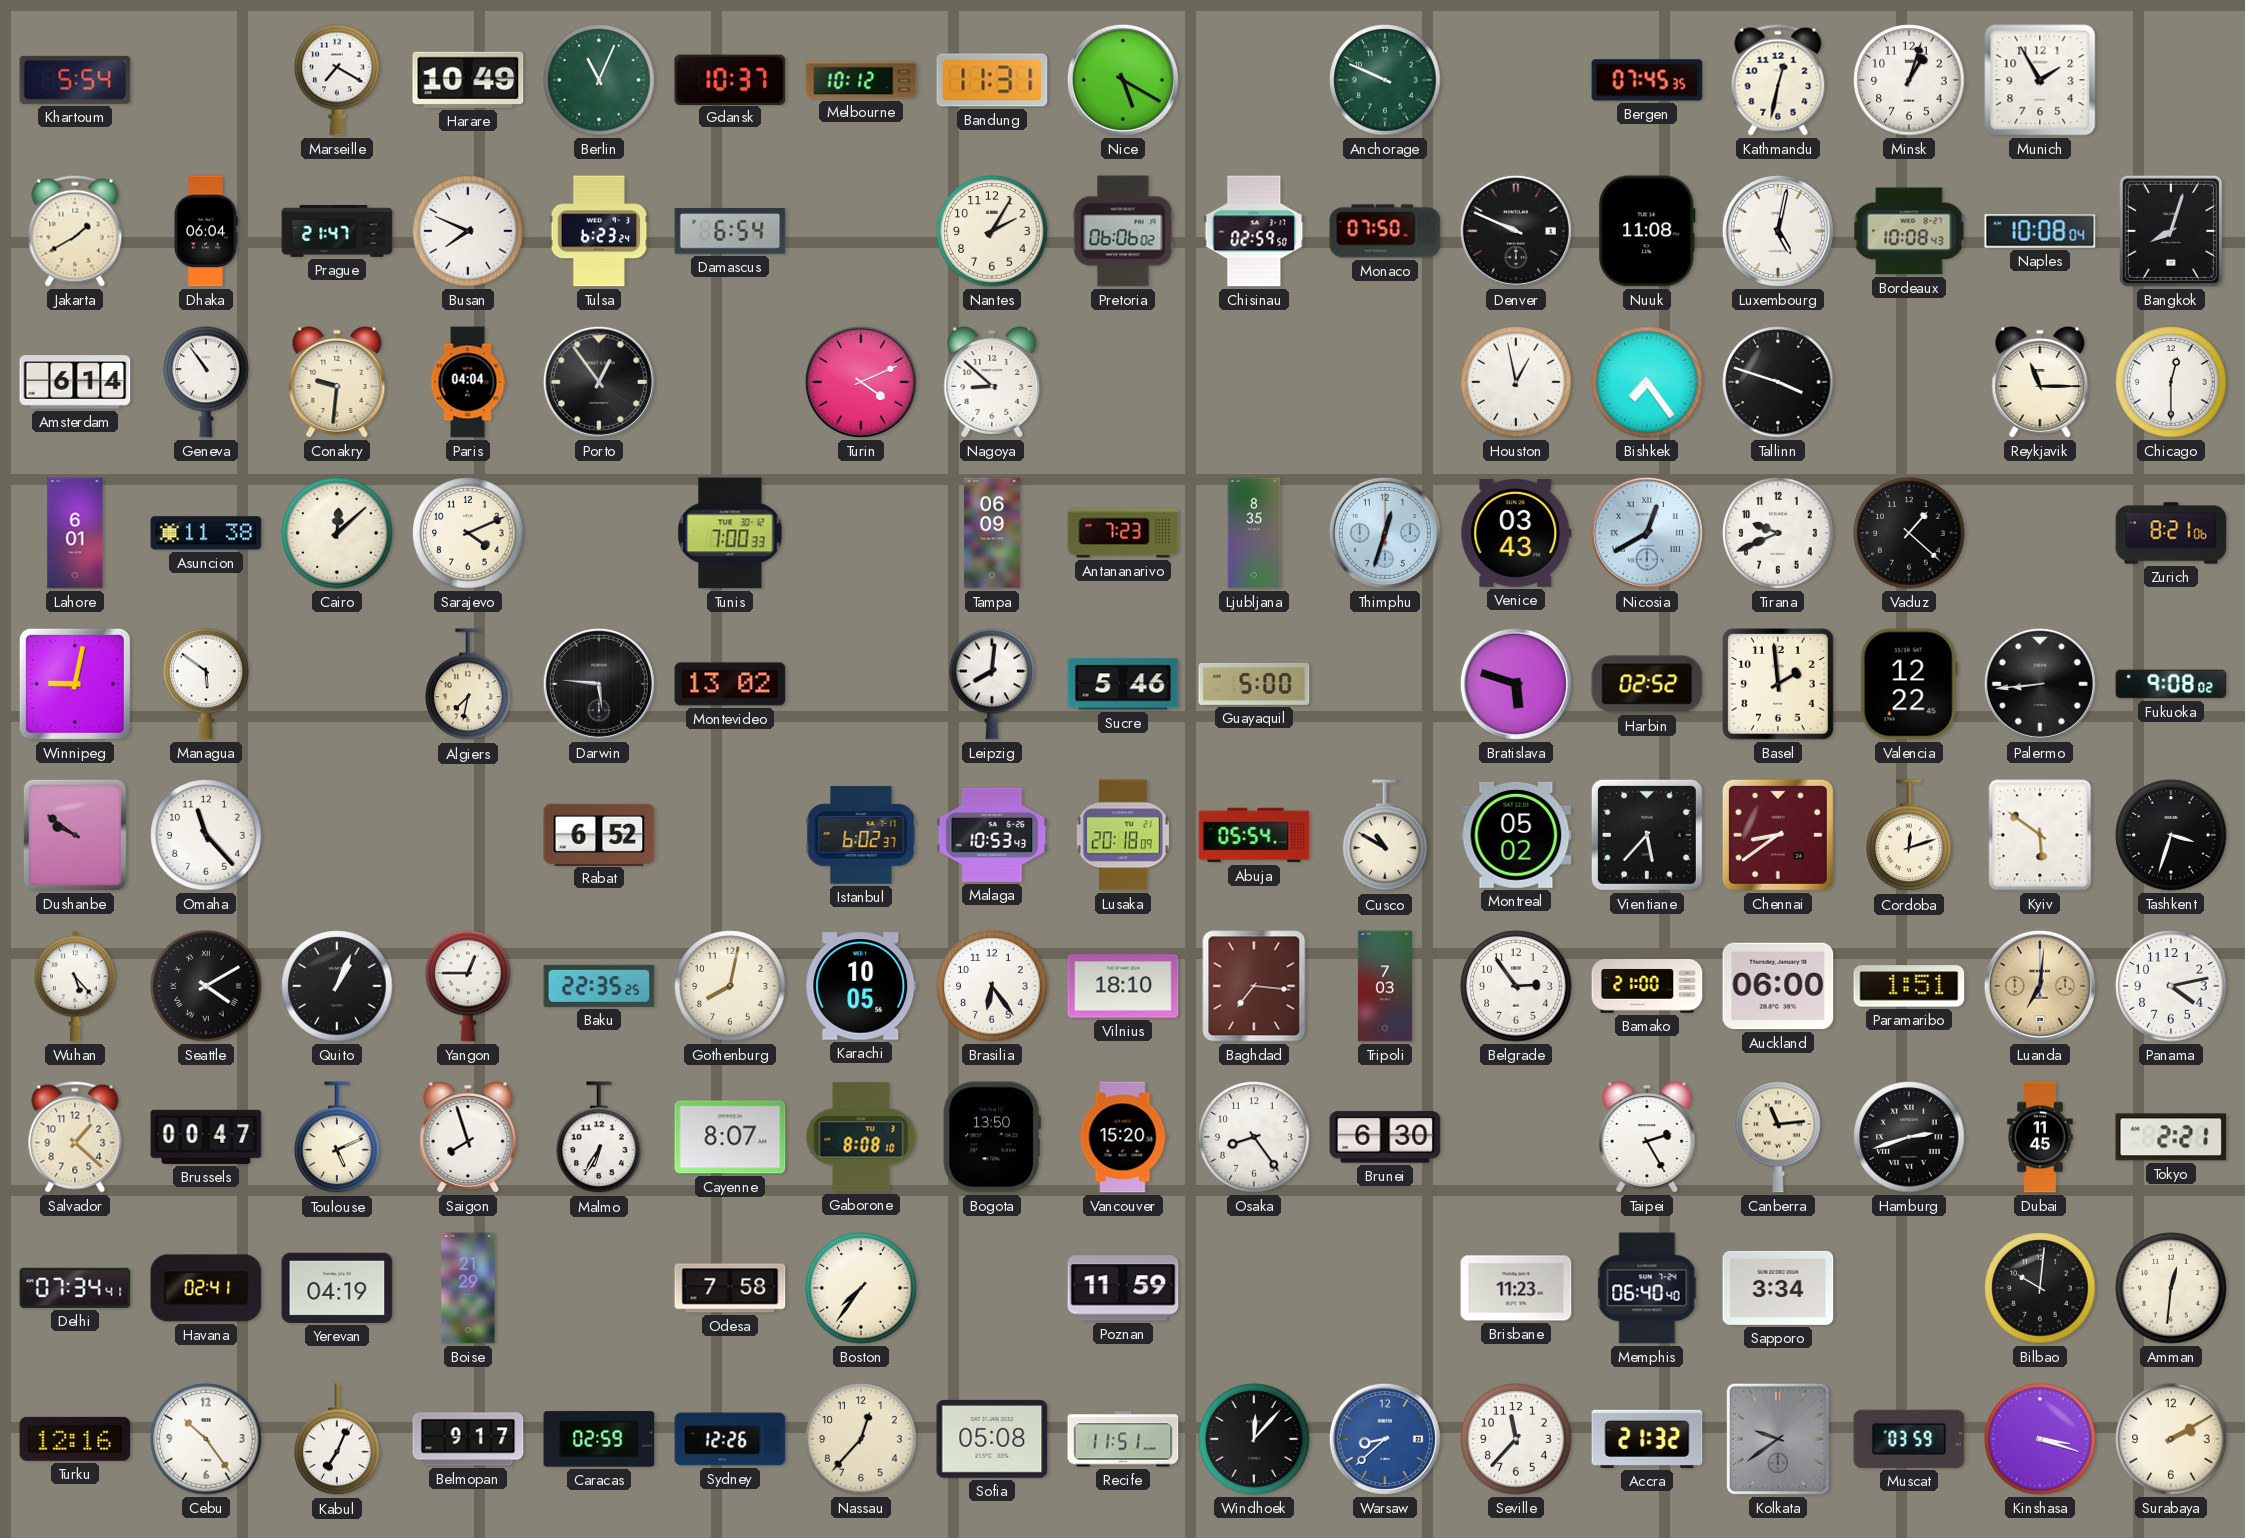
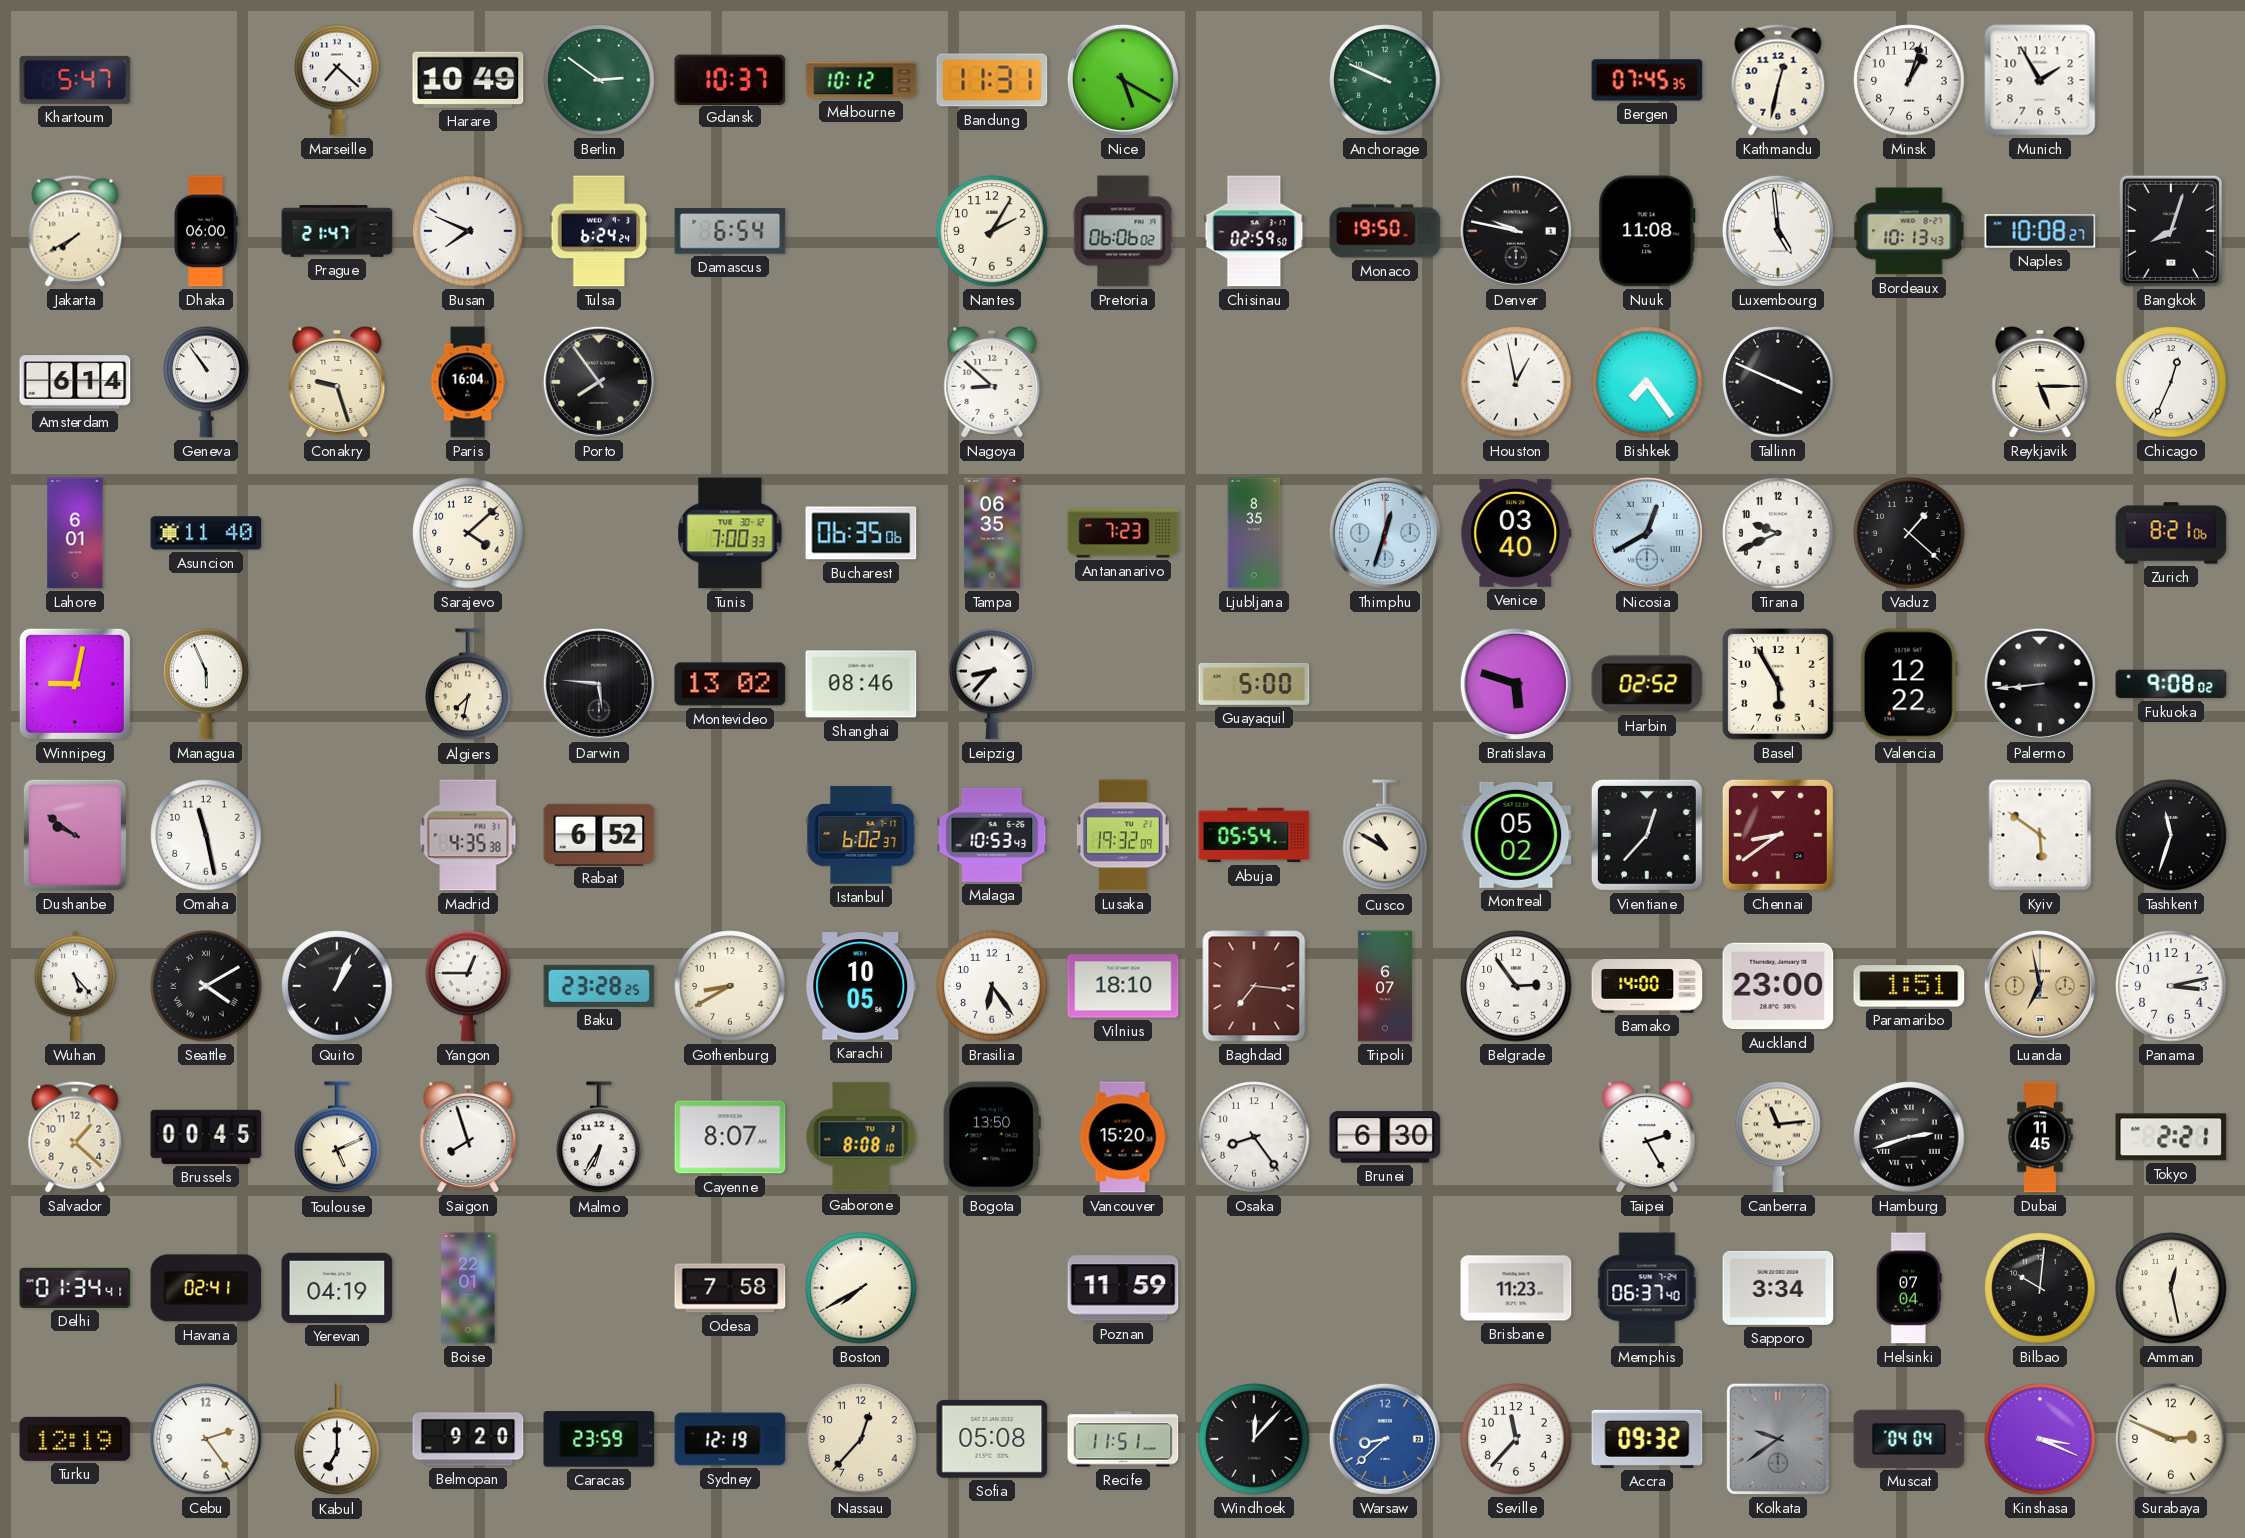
Khartoum: 5:54 -> 5:47
Marseille: 7:20 -> 7:22
Berlin: 11:04 -> 2:51
Jakarta: 1:40 -> 7:40
Dhaka: 06:04 -> 06:00
Tulsa: 6:23 -> 6:24
Monaco: 07:50 -> 19:50
Denver: 9:49 -> 9:47
Luxembourg: 5:02 -> 4:59
Bordeaux: 10:08 -> 10:13
Naples: 10:08:04 -> 10:08:27
Conakry: 9:31 -> 9:27
Paris: 04:04 -> 16:04
Porto: 12:54 -> 7:54
Turin: 4:11 -> none
Tallinn: 3:48 -> 3:49
Reykjavik: 11:15 -> 5:15
Chicago: 12:30 -> 12:34
Asuncion: 11:38 -> 11:40
Cairo: 12:08 -> none
Sarajevo: 4:11 -> 4:08
Bucharest: none -> 06:35
Tampa: 06:09 -> 06:35
Venice: 03:43 -> 03:40
Managua: 5:51 -> 5:56
Shanghai: none -> 08:46
Leipzig: 8:01 -> 8:37
Sucre: 5:46 -> none
Basel: 1:59 -> 5:55
Omaha: 11:23 -> 11:28
Madrid: none -> 4:35
Lusaka: 20:18 -> 19:32
Vientiane: 5:37 -> 12:37
Cordoba: 12:12 -> none
Tashkent: 3:33 -> 11:33
Baku: 22:35 -> 23:28
Gothenburg: 8:02 -> 8:40
Tripoli: 7:03 -> 6:07
Bamako: 21:00 -> 14:00
Auckland: 06:00 -> 23:00
Luanda: 7:01 -> 6:58
Panama: 4:13 -> 3:13
Brussels: 00:47 -> 00:45
Delhi: 07:34 -> 01:34
Boise: 21:29 -> 22:01
Boston: 7:36 -> 7:40
Memphis: 06:40 -> 06:37
Helsinki: none -> 07:04
Amman: 12:31 -> 12:28
Turku: 12:16 -> 12:19
Cebu: 10:24 -> 2:24
Kabul: 7:04 -> 7:00
Belmopan: 9:17 -> 9:20
Caracas: 02:59 -> 23:59
Sydney: 12:26 -> 12:19
Accra: 21:32 -> 09:32
Muscat: 03:59 -> 04:04
Kinshasa: 3:18 -> 3:19
Surabaya: 2:10 -> 2:49
